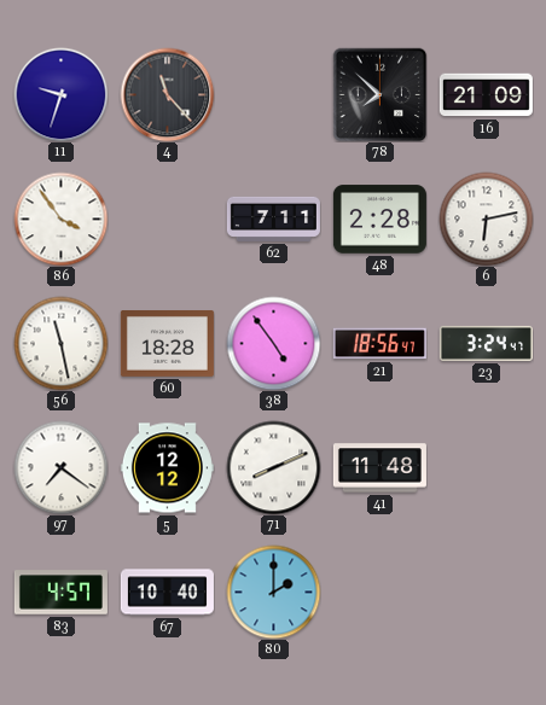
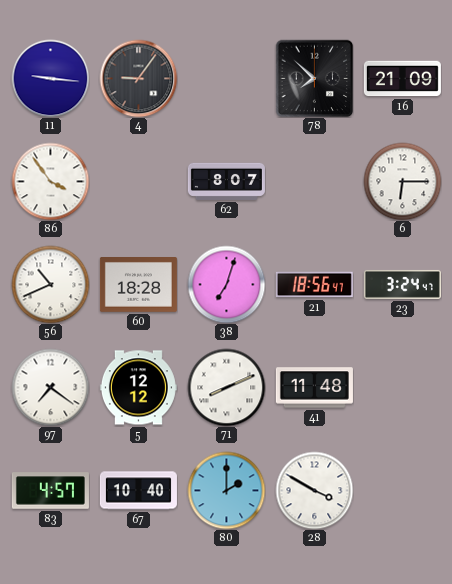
11: 9:33 -> 9:16
4: 11:23 -> 9:06
62: 7:11 -> 8:07
48: 2:28 -> none
6: 6:13 -> 6:15
56: 11:28 -> 10:41
38: 4:54 -> 7:03
28: none -> 3:50
